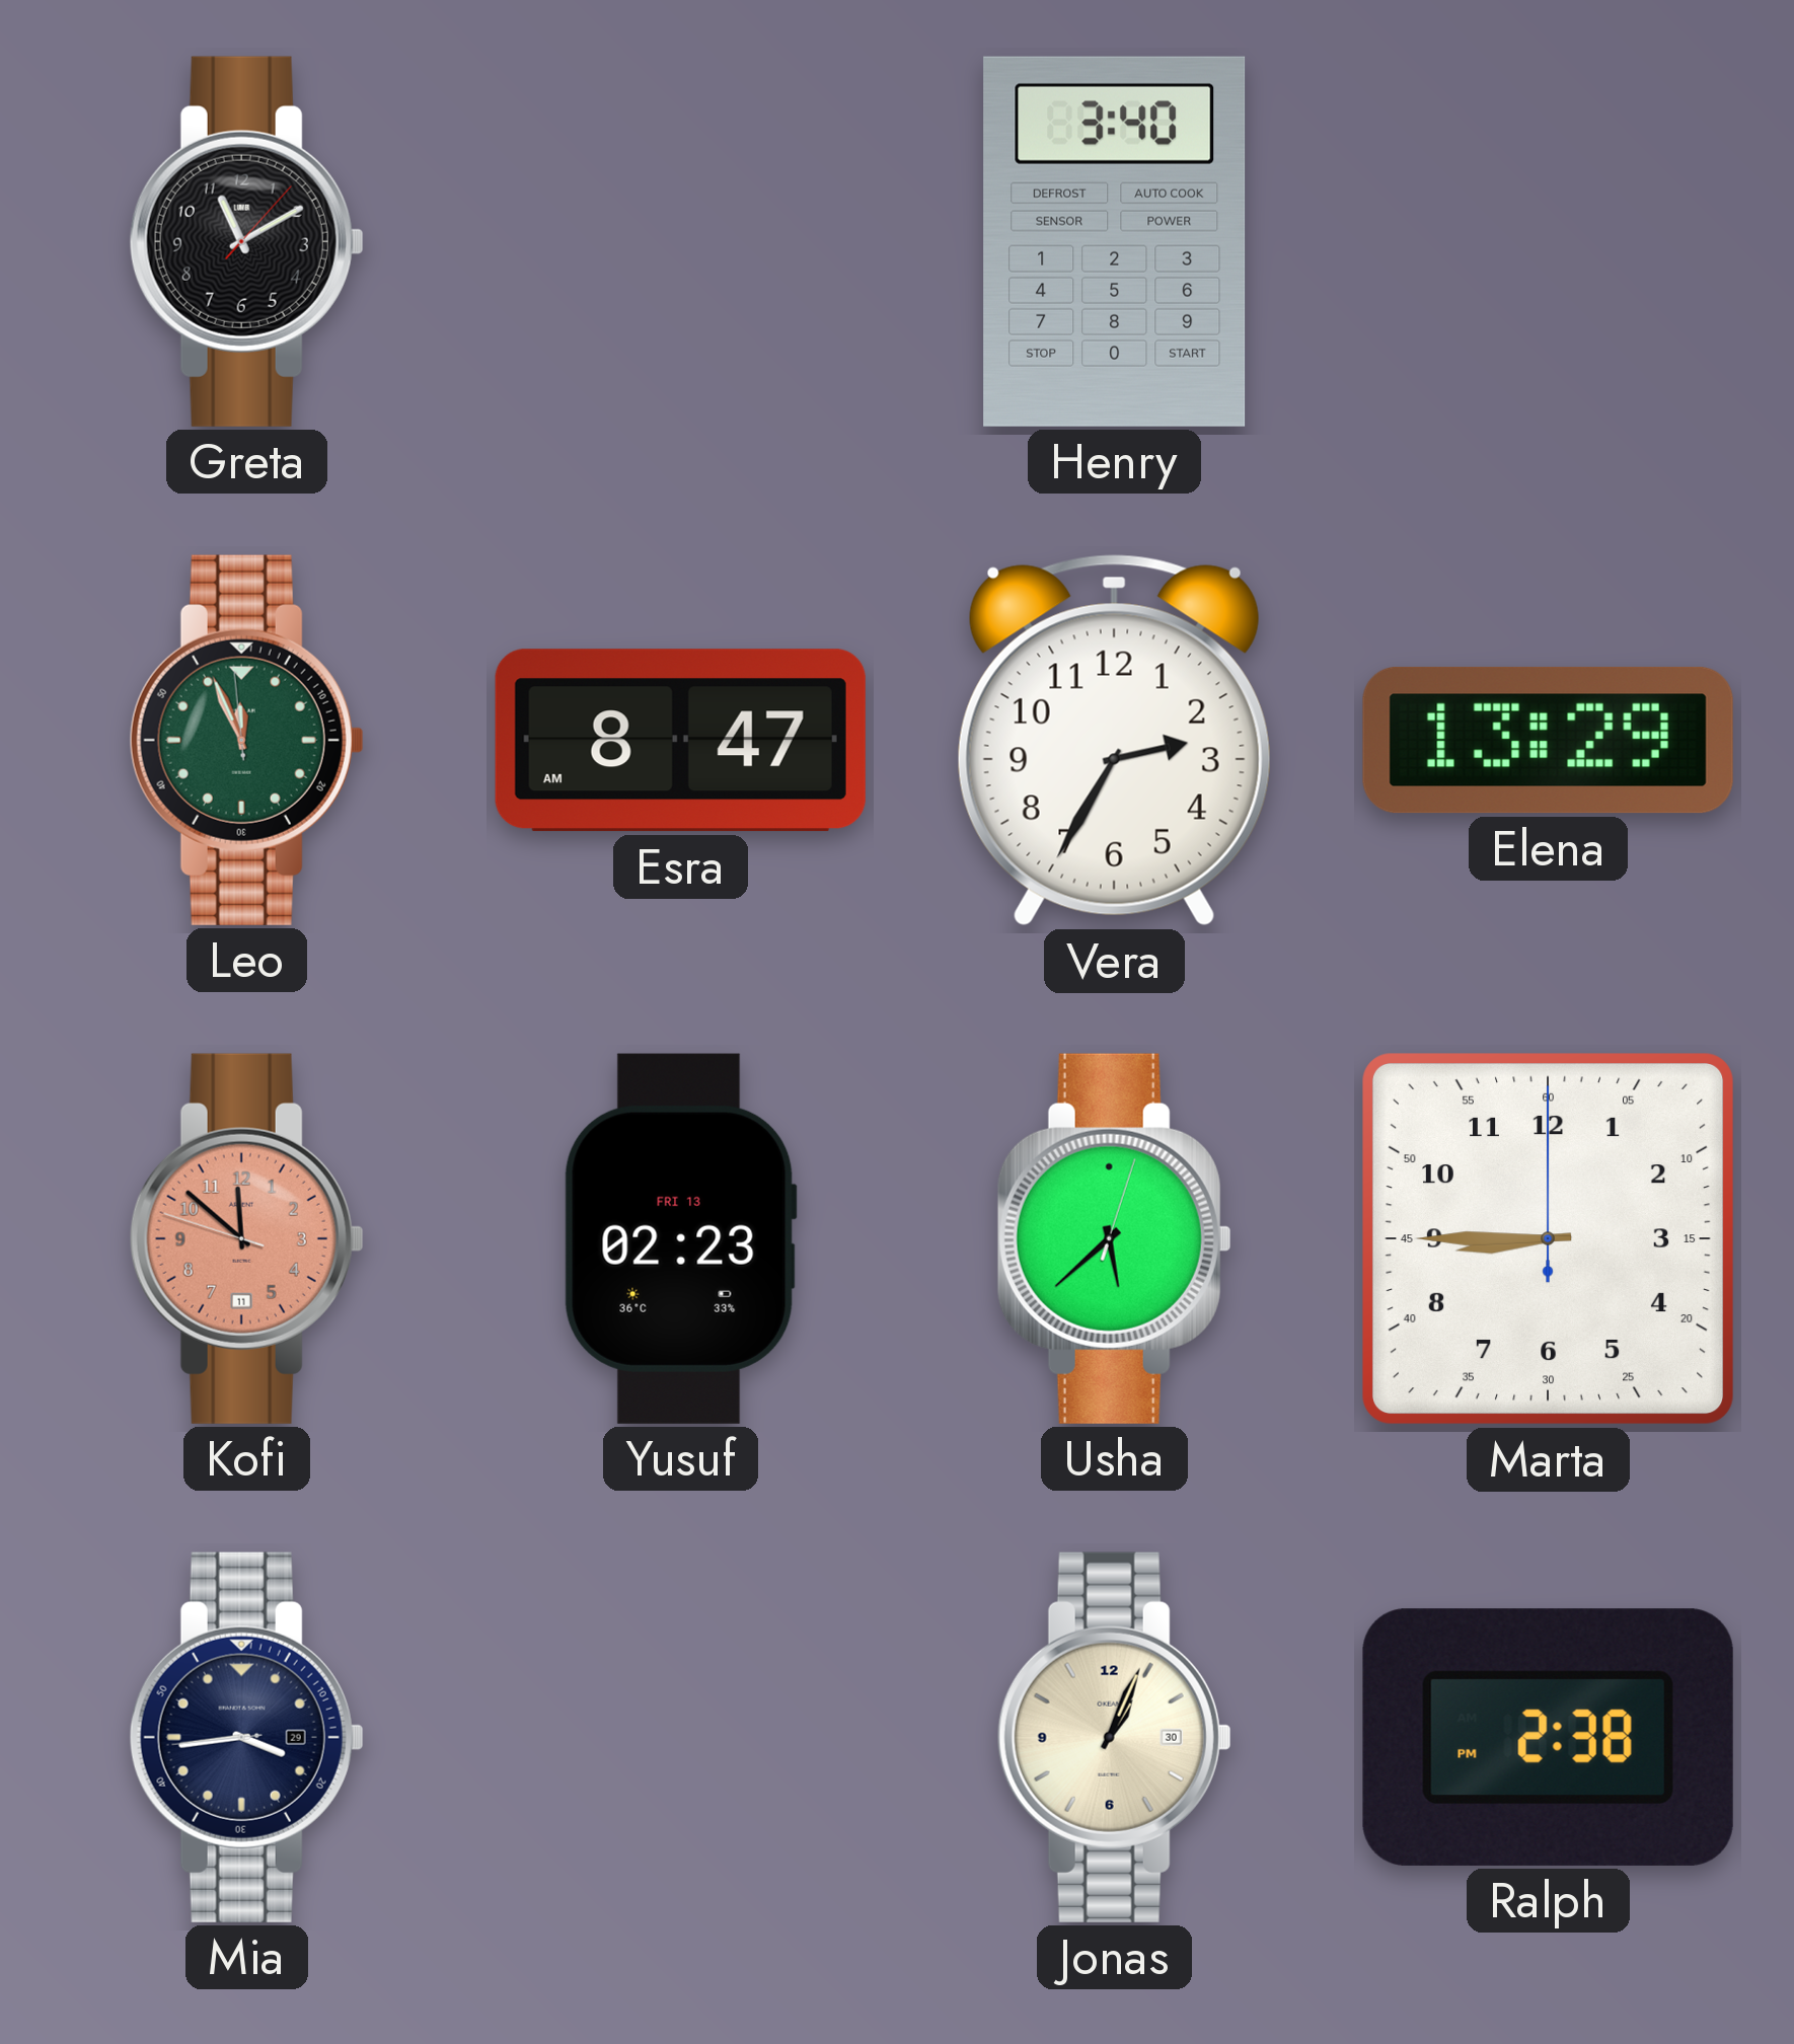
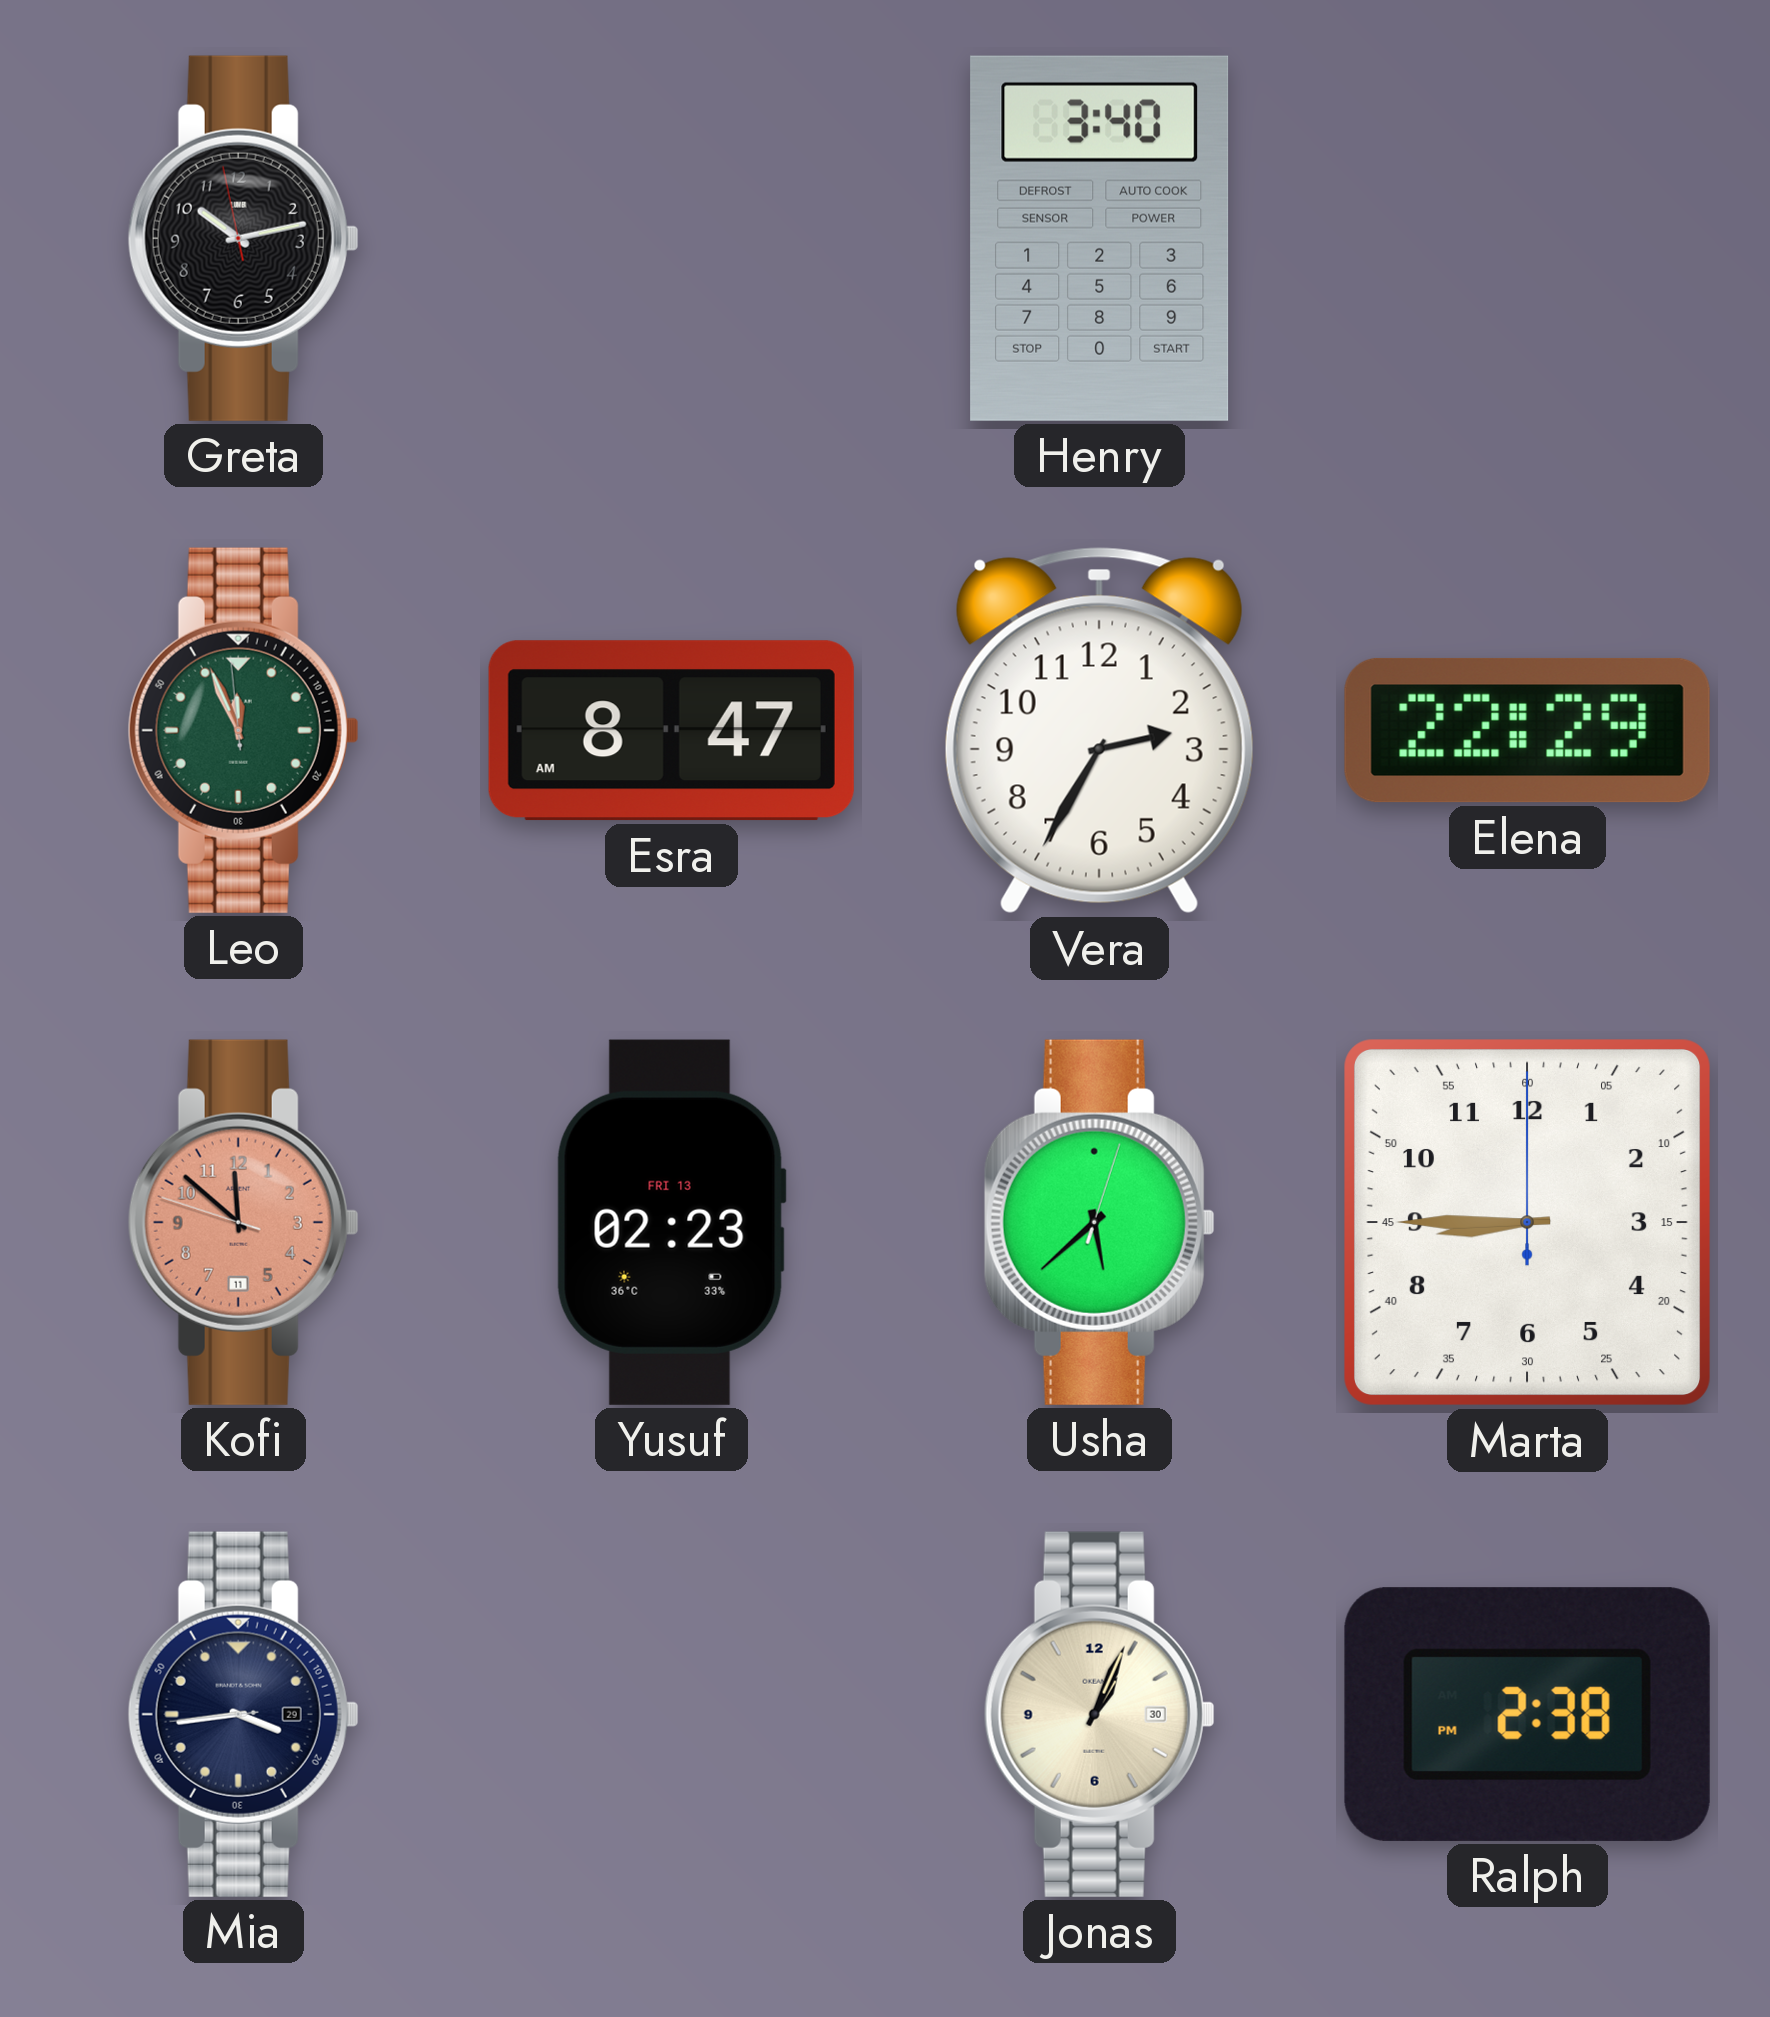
Greta: 11:10 -> 10:12
Elena: 13:29 -> 22:29
